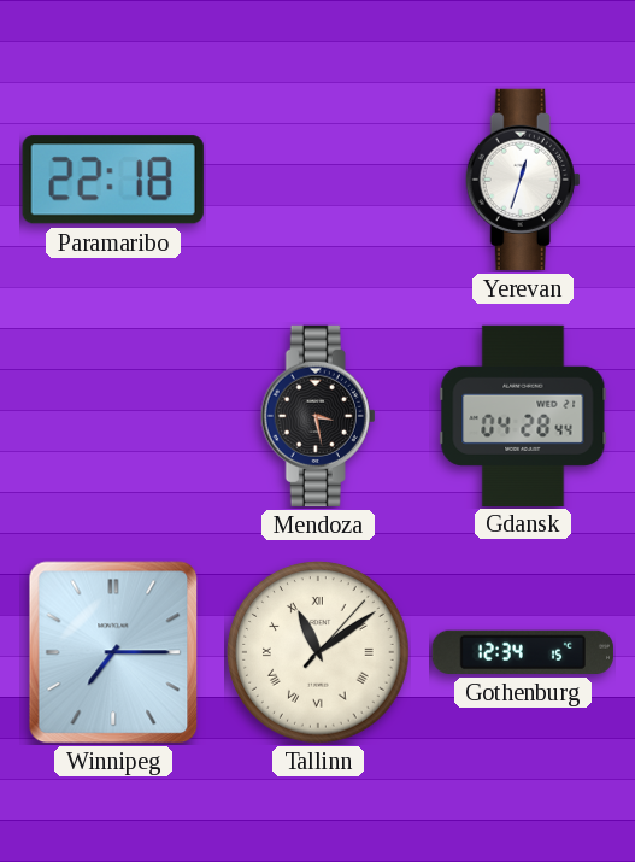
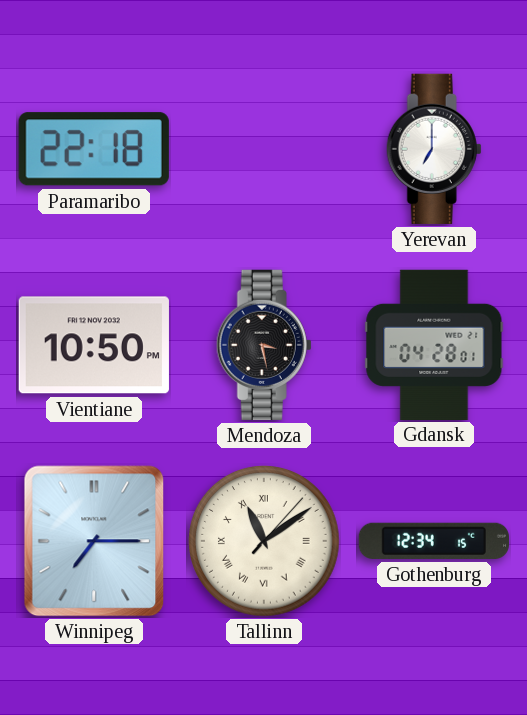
Yerevan: 12:33 -> 7:00
Vientiane: none -> 10:50
Gdansk: 04:28:44 -> 04:28:01
